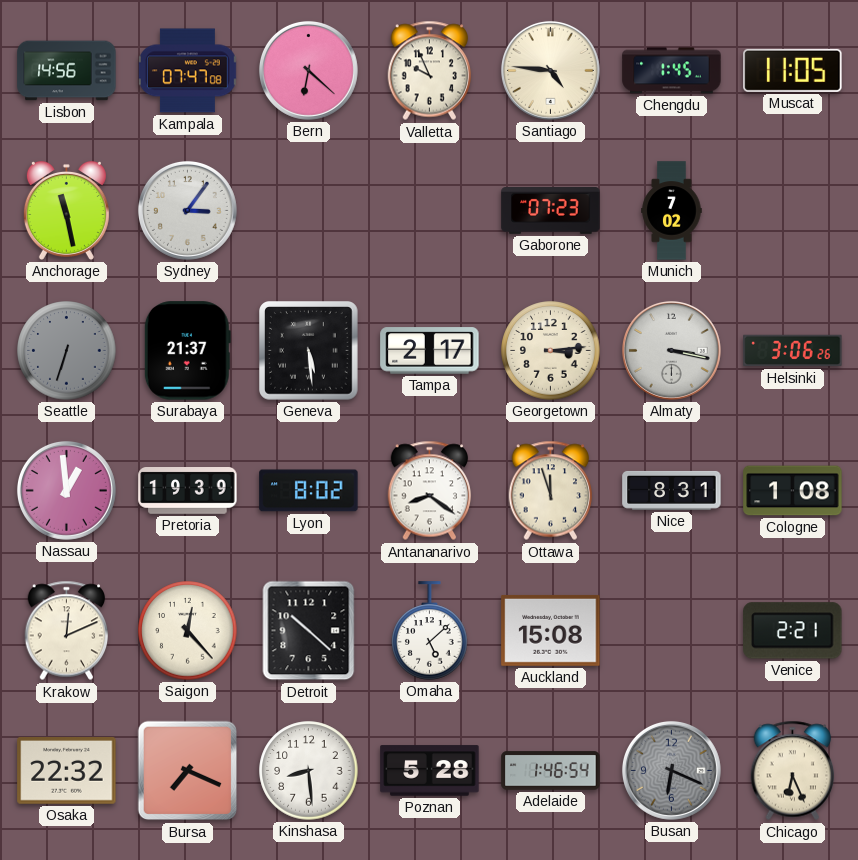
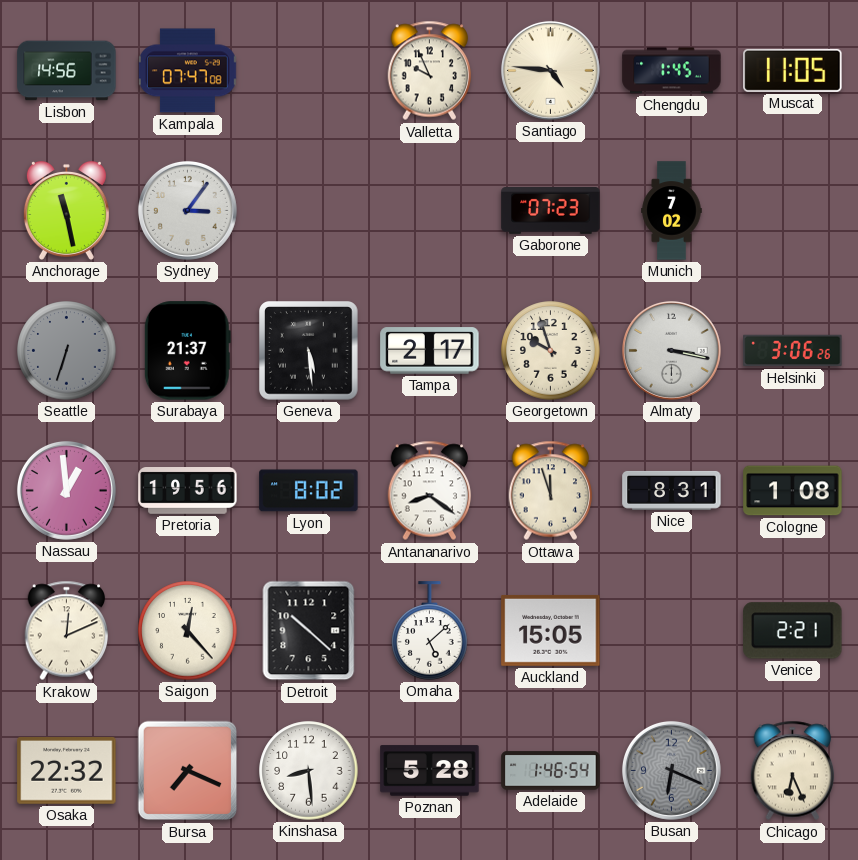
Bern: 6:22 -> none
Georgetown: 3:14 -> 9:57
Pretoria: 19:39 -> 19:56
Auckland: 15:08 -> 15:05
